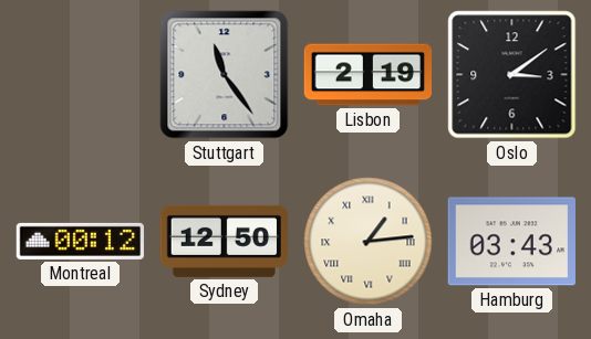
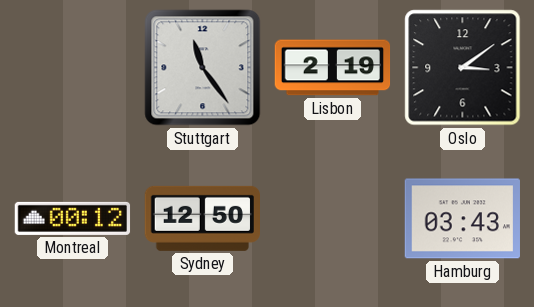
Omaha: 1:14 -> none
